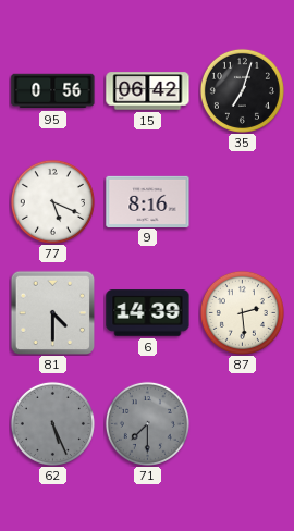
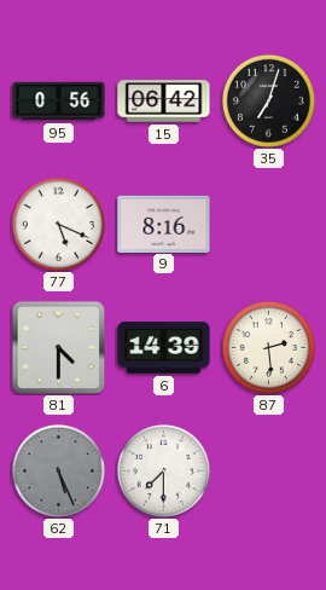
71 dial: grey -> white
